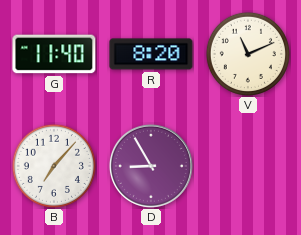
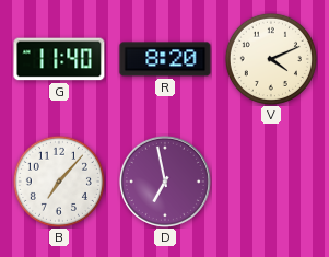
V: 11:11 -> 4:11
D: 8:55 -> 6:58
